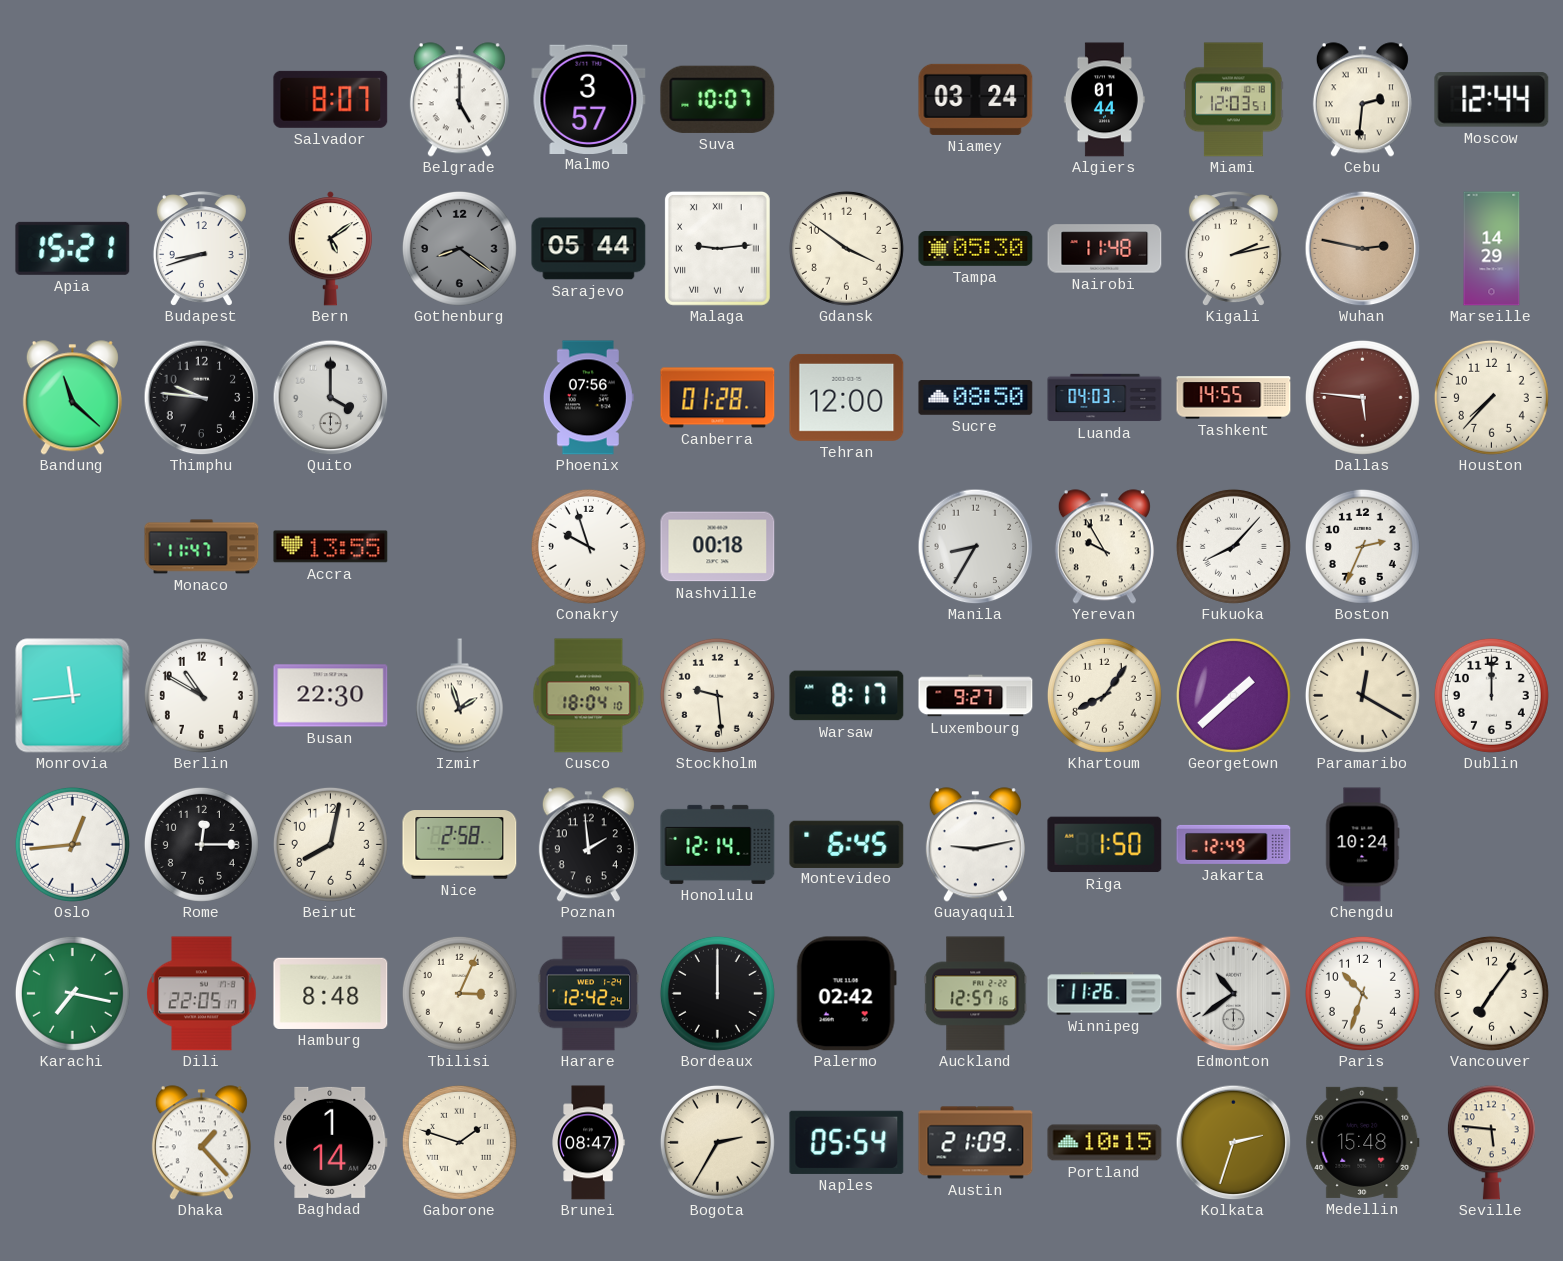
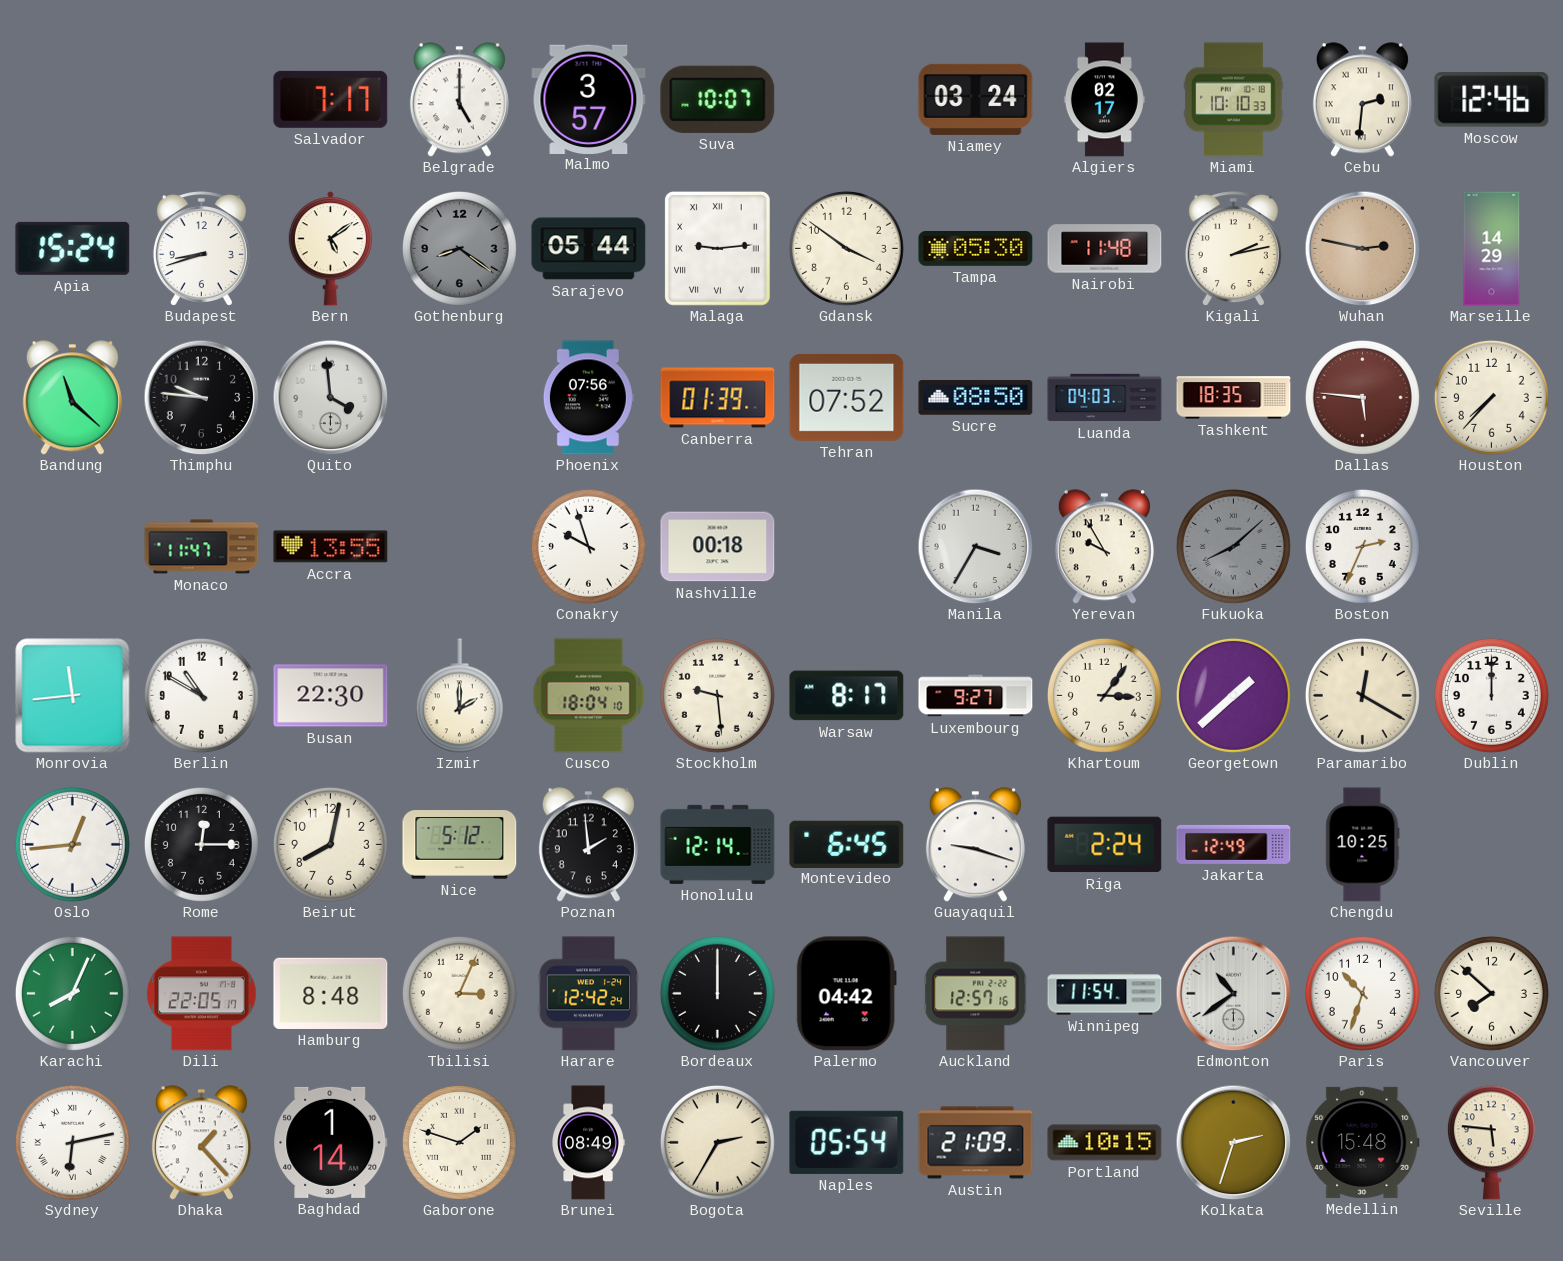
Salvador: 8:07 -> 7:17
Algiers: 01:44 -> 02:17
Miami: 12:03 -> 10:10
Moscow: 12:44 -> 12:46
Apia: 15:21 -> 15:24
Quito: 4:00 -> 3:59
Canberra: 01:28 -> 01:39
Tehran: 12:00 -> 07:52
Tashkent: 14:55 -> 18:35
Manila: 8:35 -> 3:35
Fukuoka: 8:07 -> 8:08
Fukuoka dial: white -> grey
Izmir: 1:57 -> 2:00
Khartoum: 8:06 -> 3:06
Nice: 2:58 -> 5:12
Guayaquil: 9:13 -> 9:18
Riga: 1:50 -> 2:24
Chengdu: 10:24 -> 10:25
Karachi: 7:17 -> 8:04
Palermo: 02:42 -> 04:42
Winnipeg: 11:26 -> 11:54
Vancouver: 7:06 -> 7:52
Sydney: none -> 6:13
Brunei: 08:47 -> 08:49
